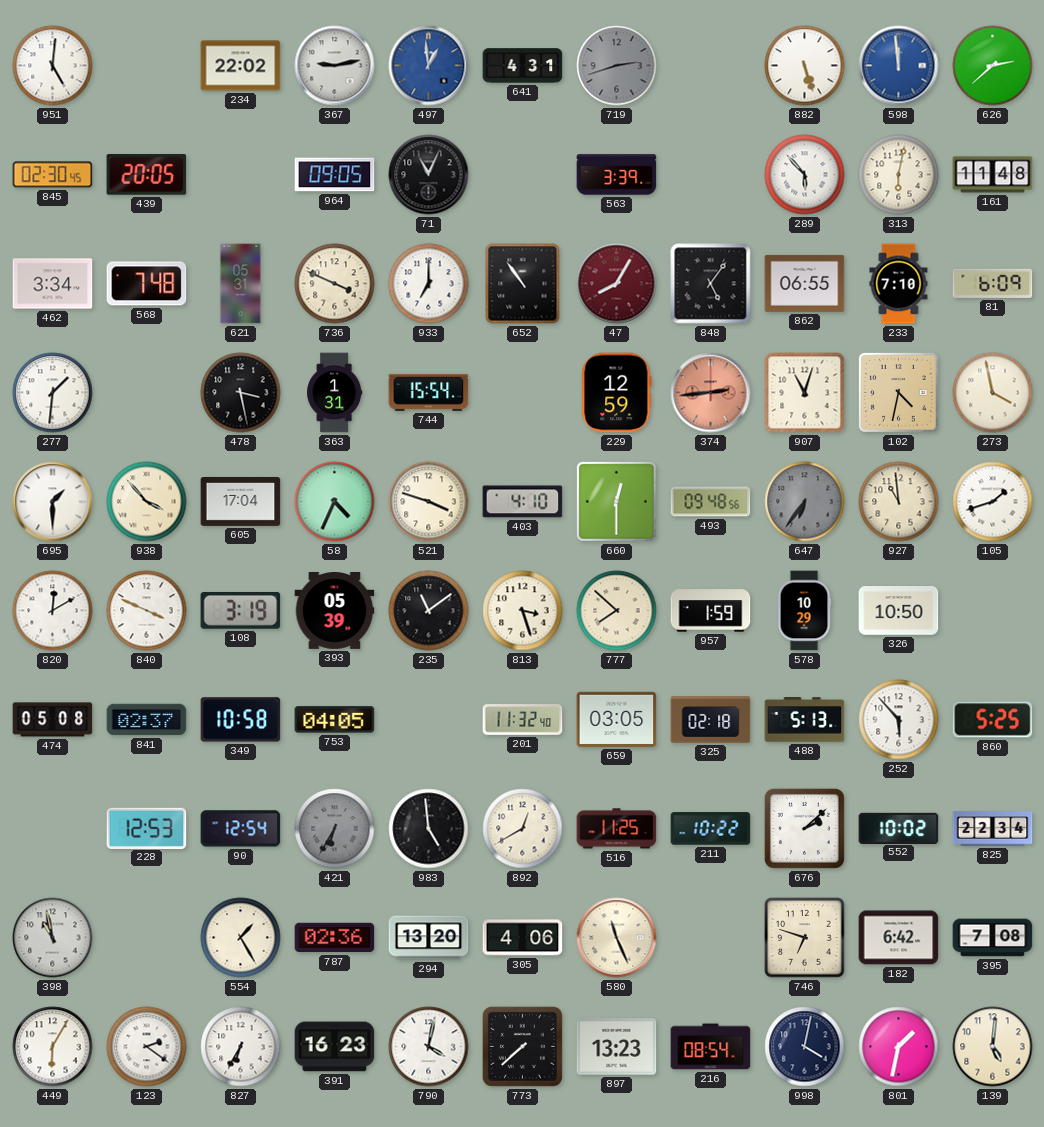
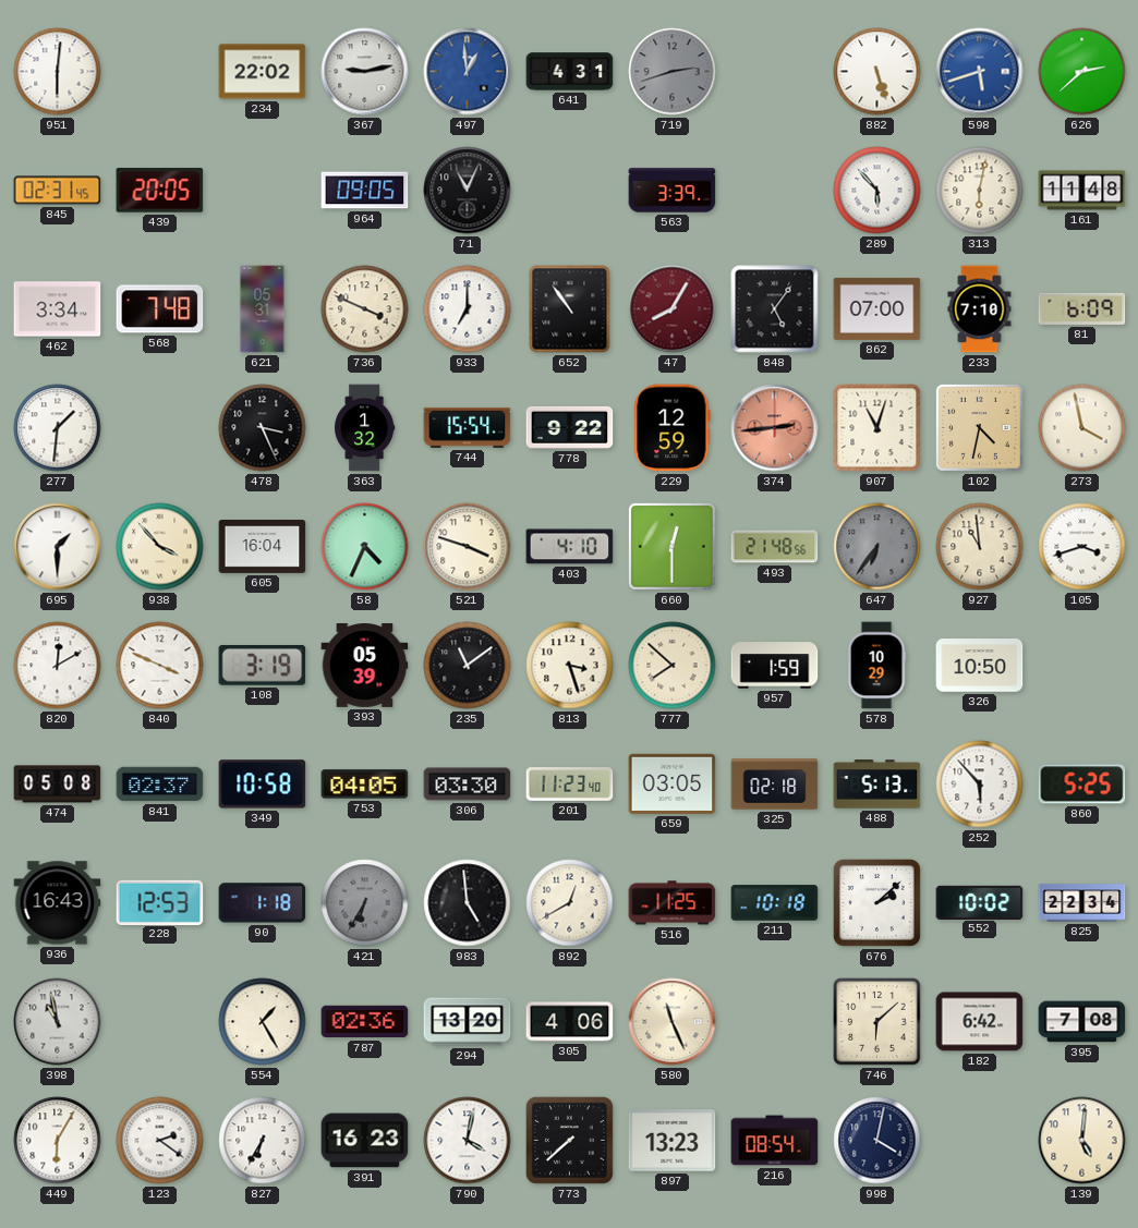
951: 5:01 -> 6:01
598: 11:59 -> 5:42
845: 02:30 -> 02:31
862: 06:55 -> 07:00
478: 3:28 -> 3:26
363: 1:31 -> 1:32
778: none -> 9:22
605: 17:04 -> 16:04
493: 09:48 -> 21:48
105: 1:42 -> 3:42
306: none -> 03:30
201: 11:32 -> 11:23
936: none -> 16:43
90: 12:54 -> 1:18
211: 10:22 -> 10:18
746: 6:48 -> 6:08
801: 1:32 -> none
